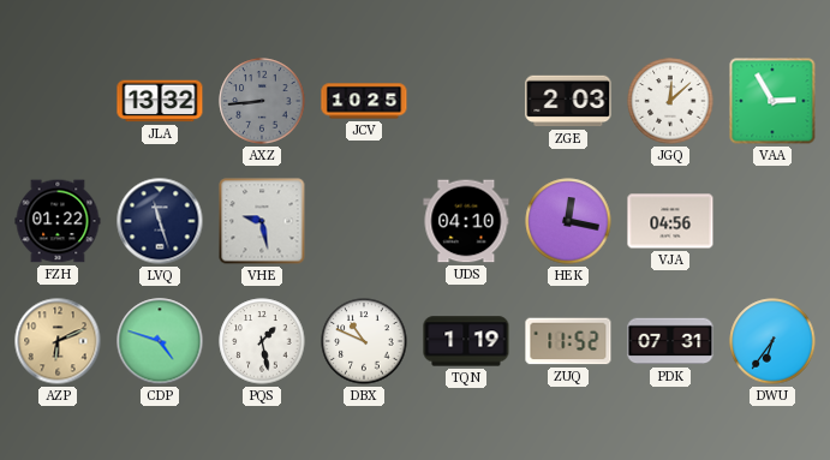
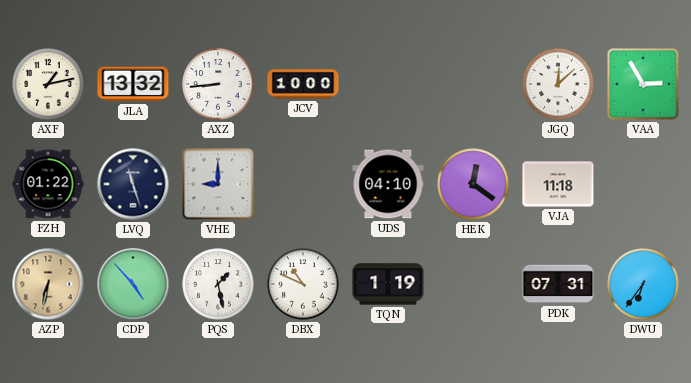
AXF: none -> 1:13
AXZ dial: grey -> white
JCV: 10:25 -> 10:00
ZGE: 2:03 -> none
VHE: 9:28 -> 9:00
HEK: 12:17 -> 12:21
VJA: 04:56 -> 11:18
AZP: 6:11 -> 6:32
CDP: 4:48 -> 4:53
ZUQ: 11:52 -> none
